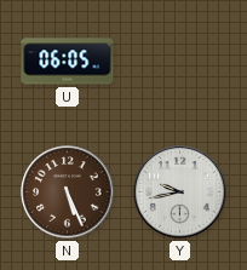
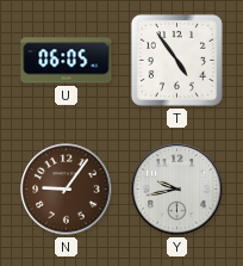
T: none -> 4:54
N: 5:26 -> 9:06
